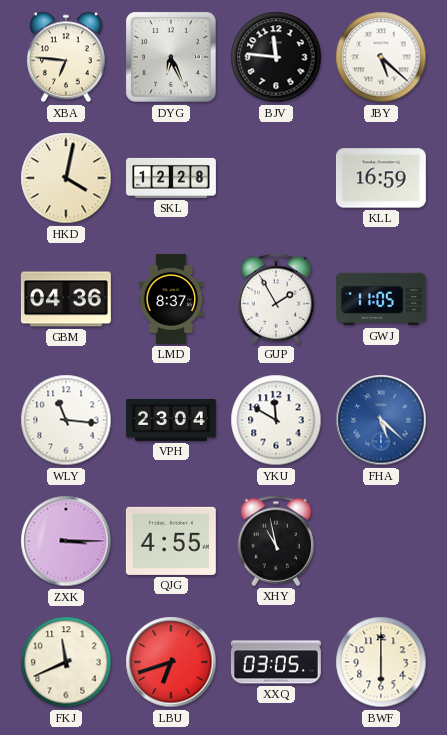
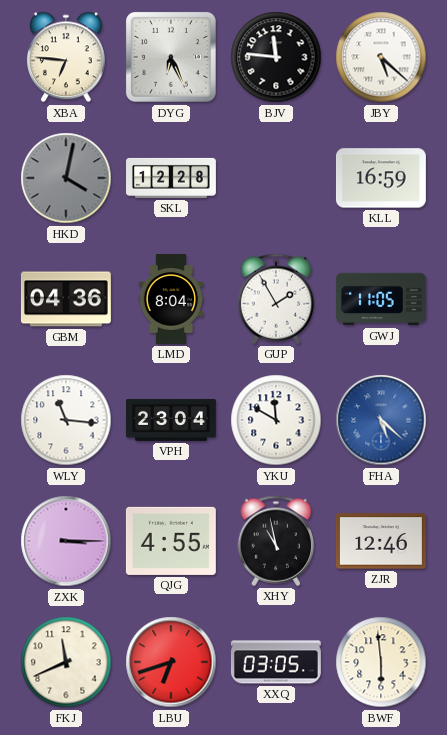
HKD dial: cream -> grey
LMD: 8:37 -> 8:04
ZJR: none -> 12:46
BWF: 6:00 -> 5:59
